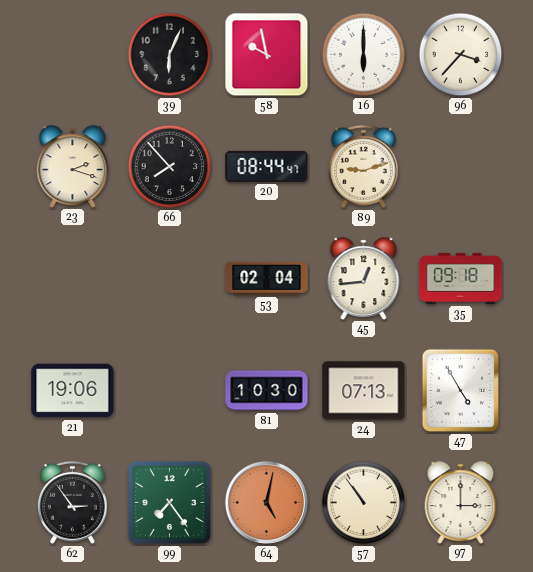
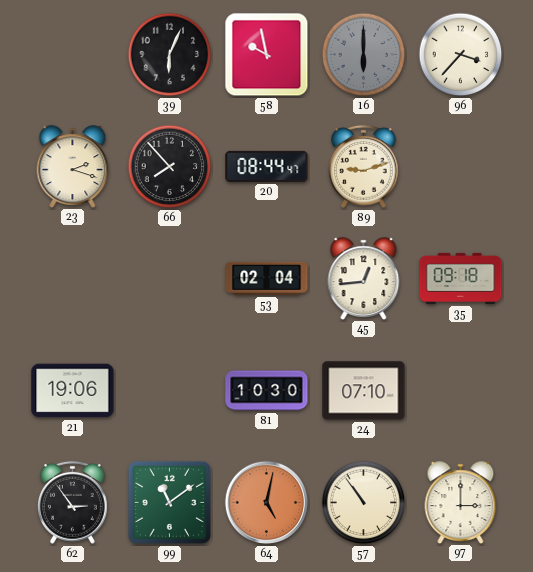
16 dial: white -> grey
24: 07:13 -> 07:10
47: 4:55 -> none
99: 7:24 -> 11:09
